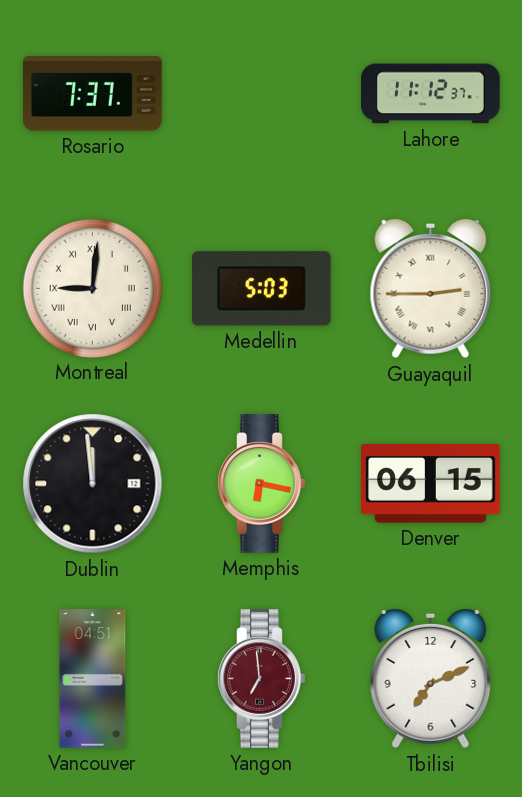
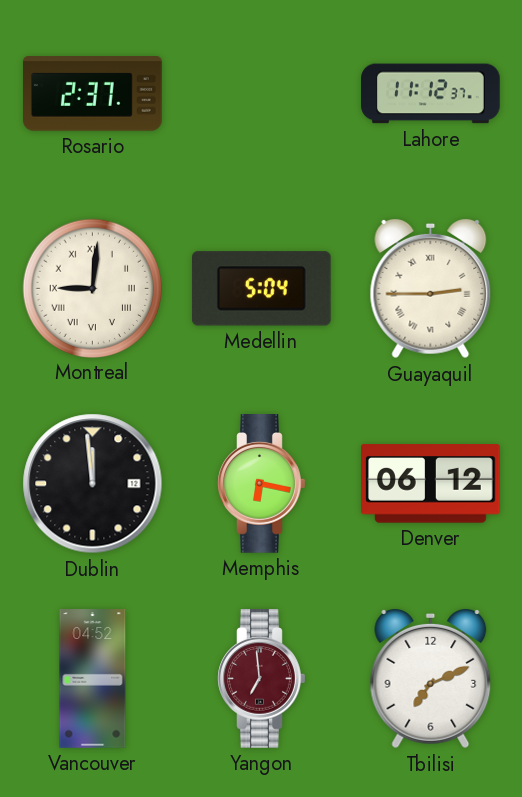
Rosario: 7:37 -> 2:37
Medellin: 5:03 -> 5:04
Denver: 06:15 -> 06:12
Vancouver: 04:51 -> 04:52
